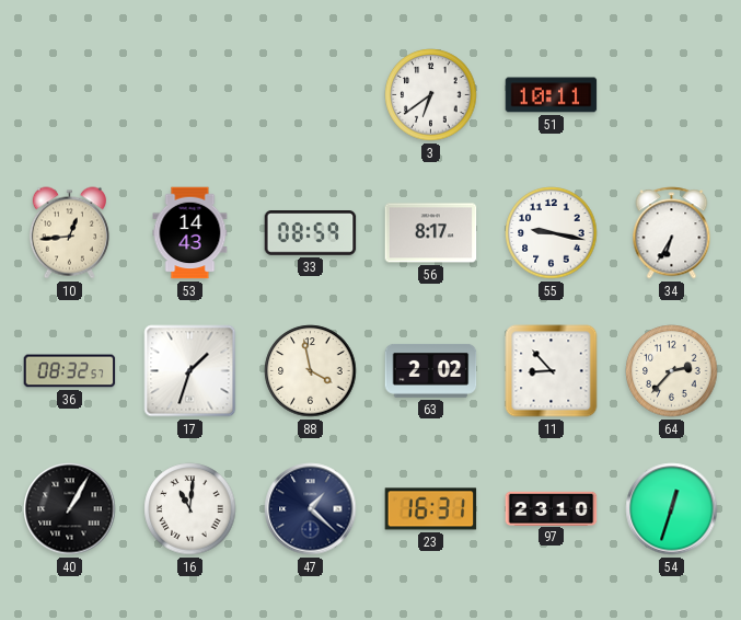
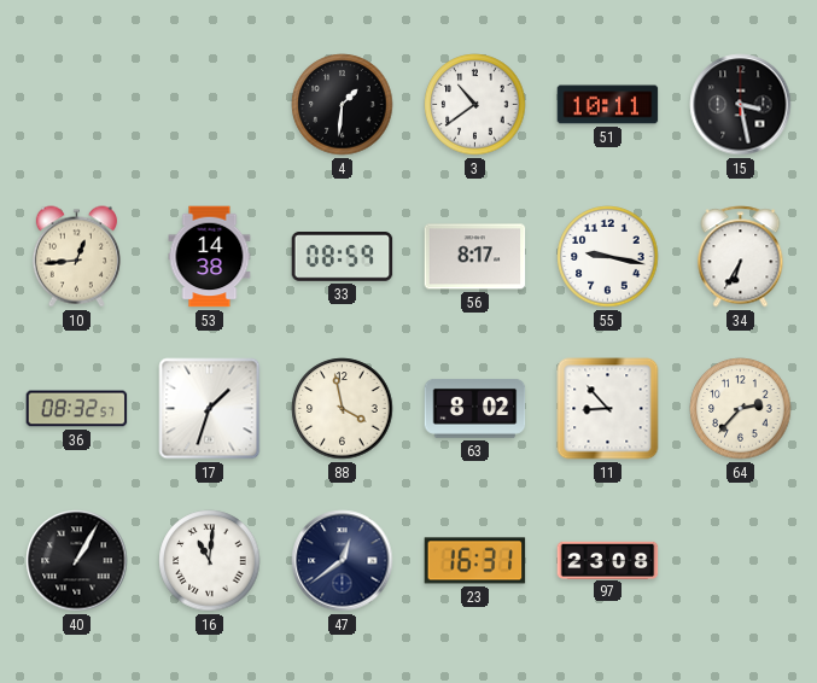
4: none -> 1:31
3: 6:39 -> 10:39
15: none -> 3:28
53: 14:43 -> 14:38
63: 2:02 -> 8:02
47: 1:22 -> 12:39
97: 23:10 -> 23:08
54: 12:33 -> none
